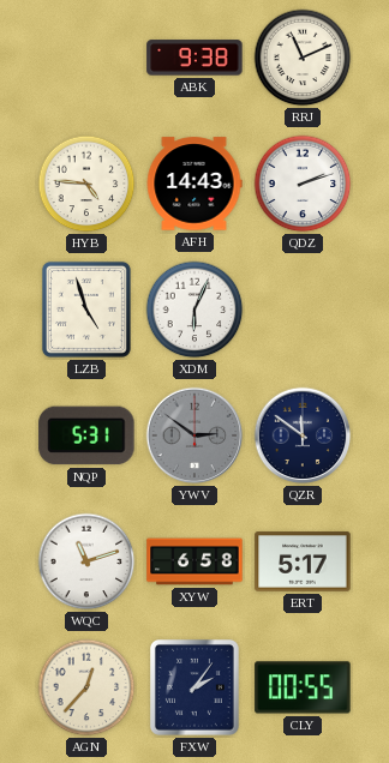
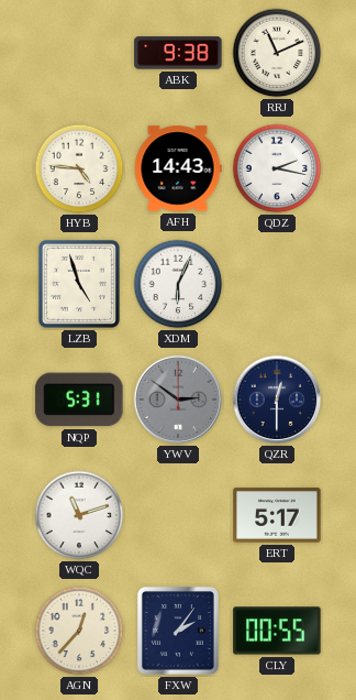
QDZ: 2:12 -> 2:17
QZR: 11:51 -> 12:30
XYW: 6:58 -> none
